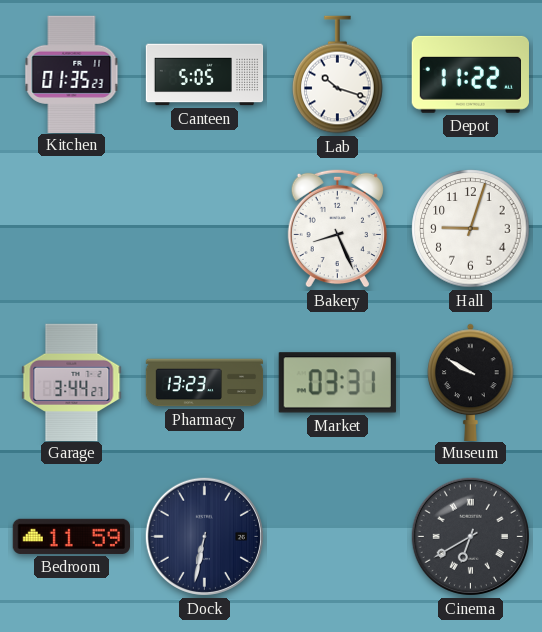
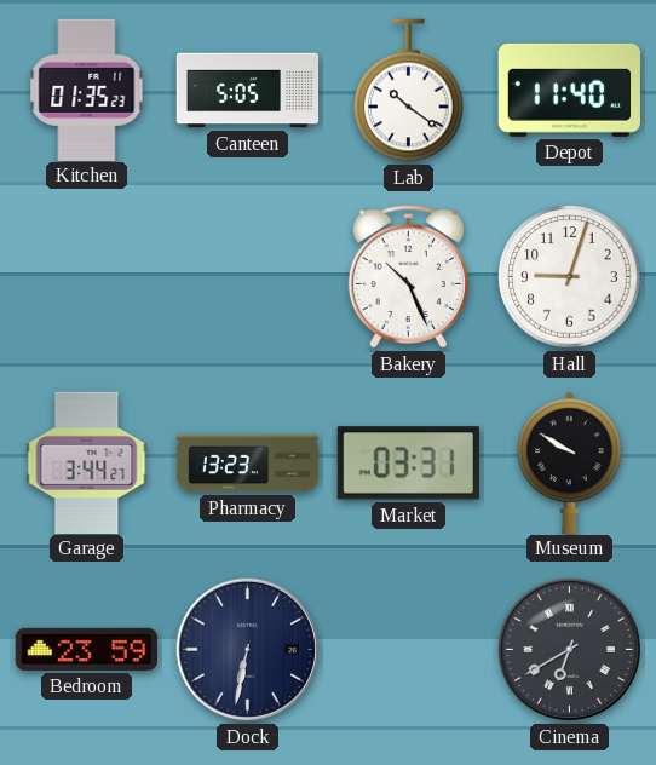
Lab: 10:18 -> 10:21
Depot: 11:22 -> 11:40
Bakery: 8:26 -> 10:26
Bedroom: 11:59 -> 23:59
